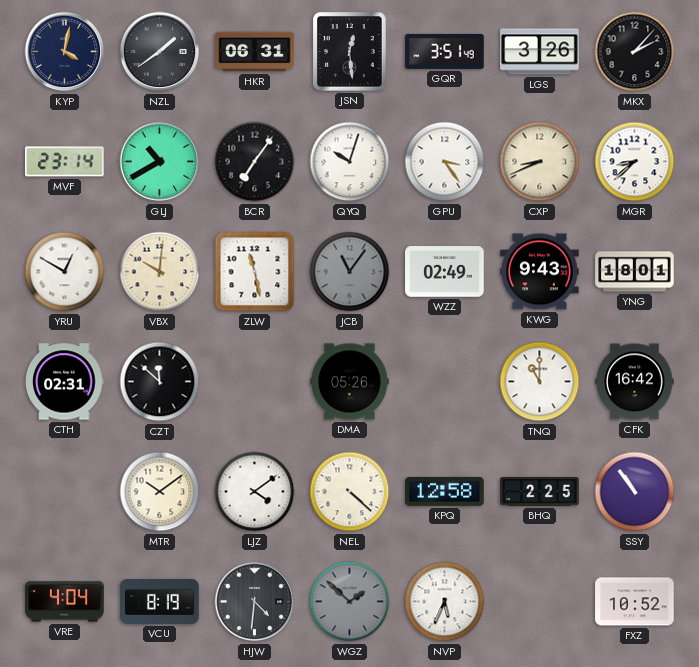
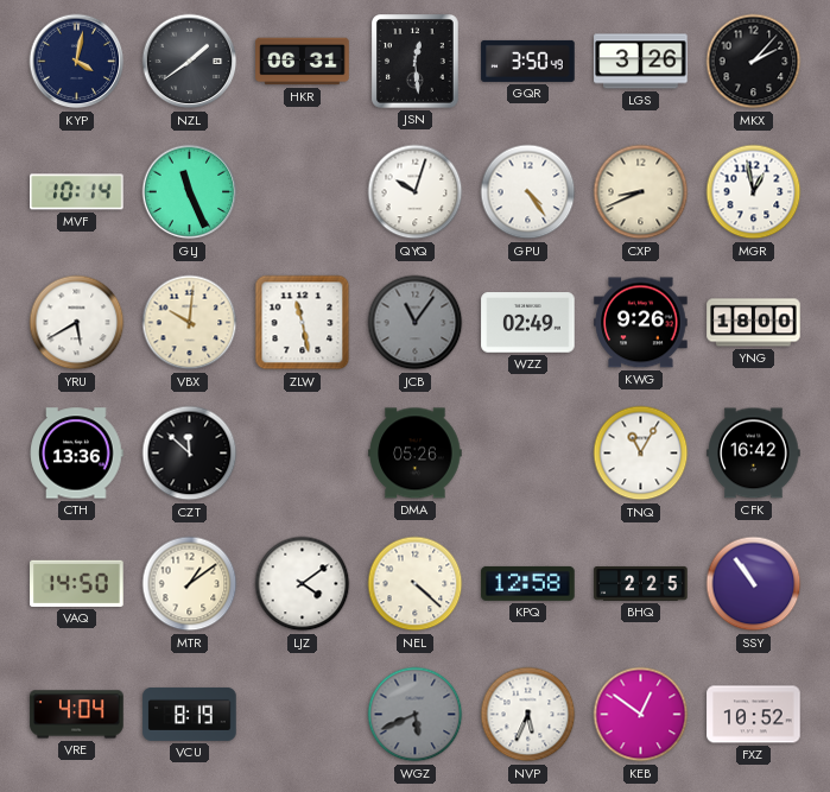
GQR: 3:51 -> 3:50
MVF: 23:14 -> 10:14
GLJ: 10:40 -> 11:26
BCR: 7:06 -> none
GPU: 3:24 -> 4:24
MGR: 8:38 -> 12:58
YRU: 12:50 -> 5:40
KWG: 9:43 -> 9:26
YNG: 18:01 -> 18:00
CTH: 02:31 -> 13:36
TNQ: 11:00 -> 11:05
VAQ: none -> 14:50
MTR: 10:09 -> 1:09
HJW: 4:31 -> none
WGZ: 1:52 -> 5:41
KEB: none -> 12:51
